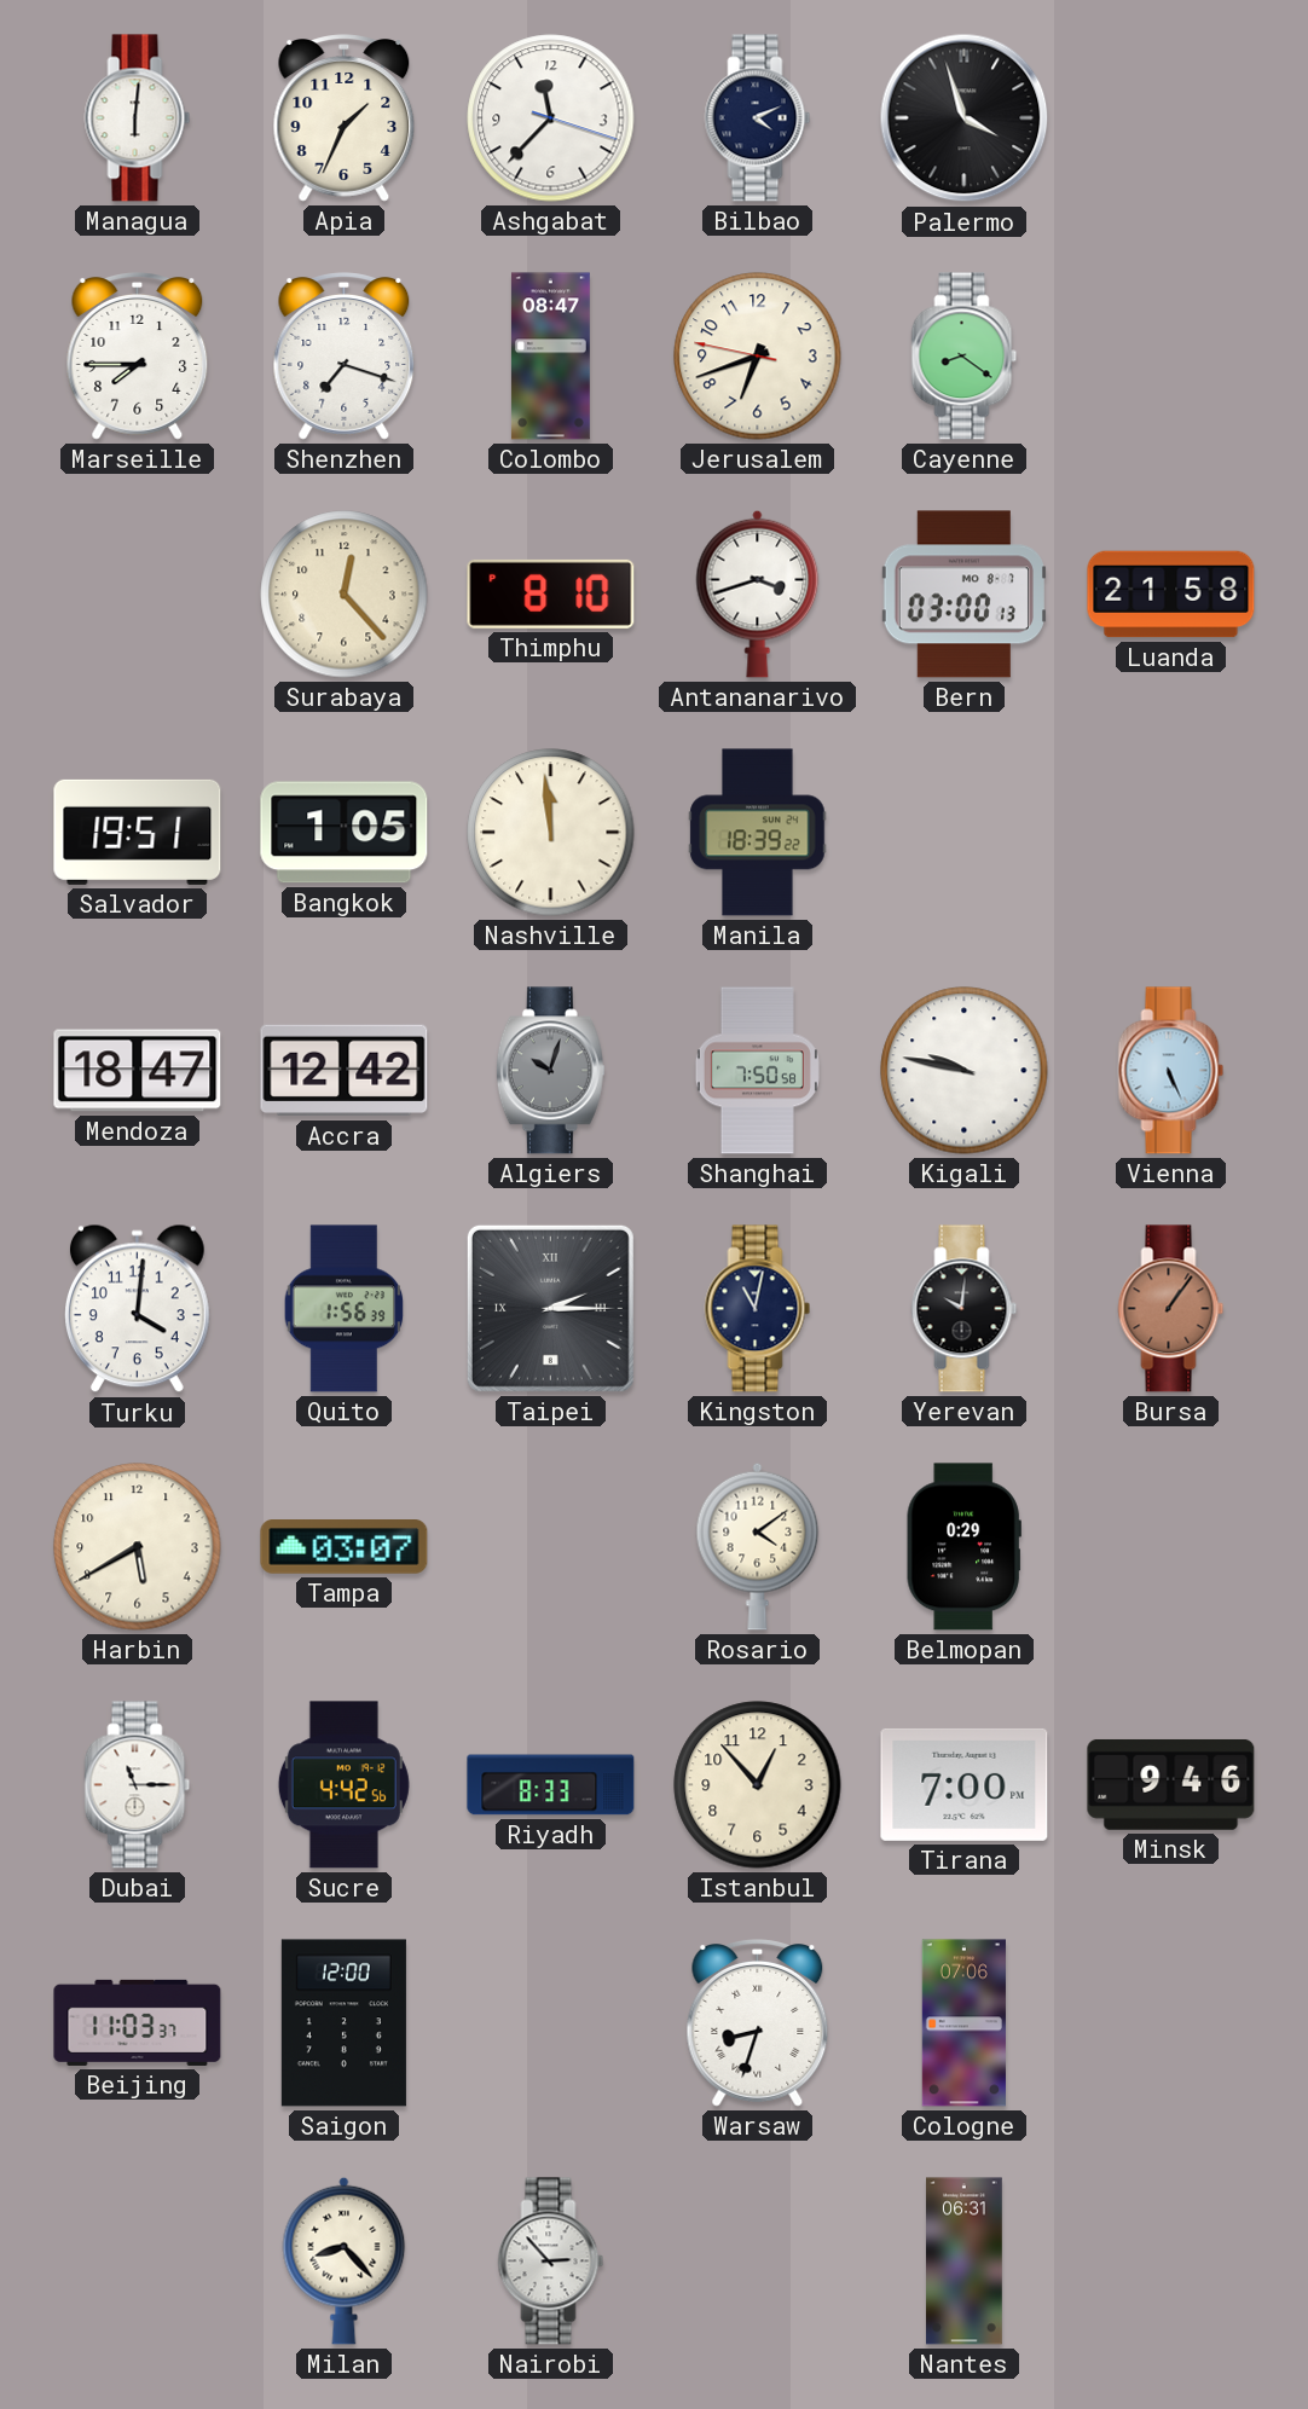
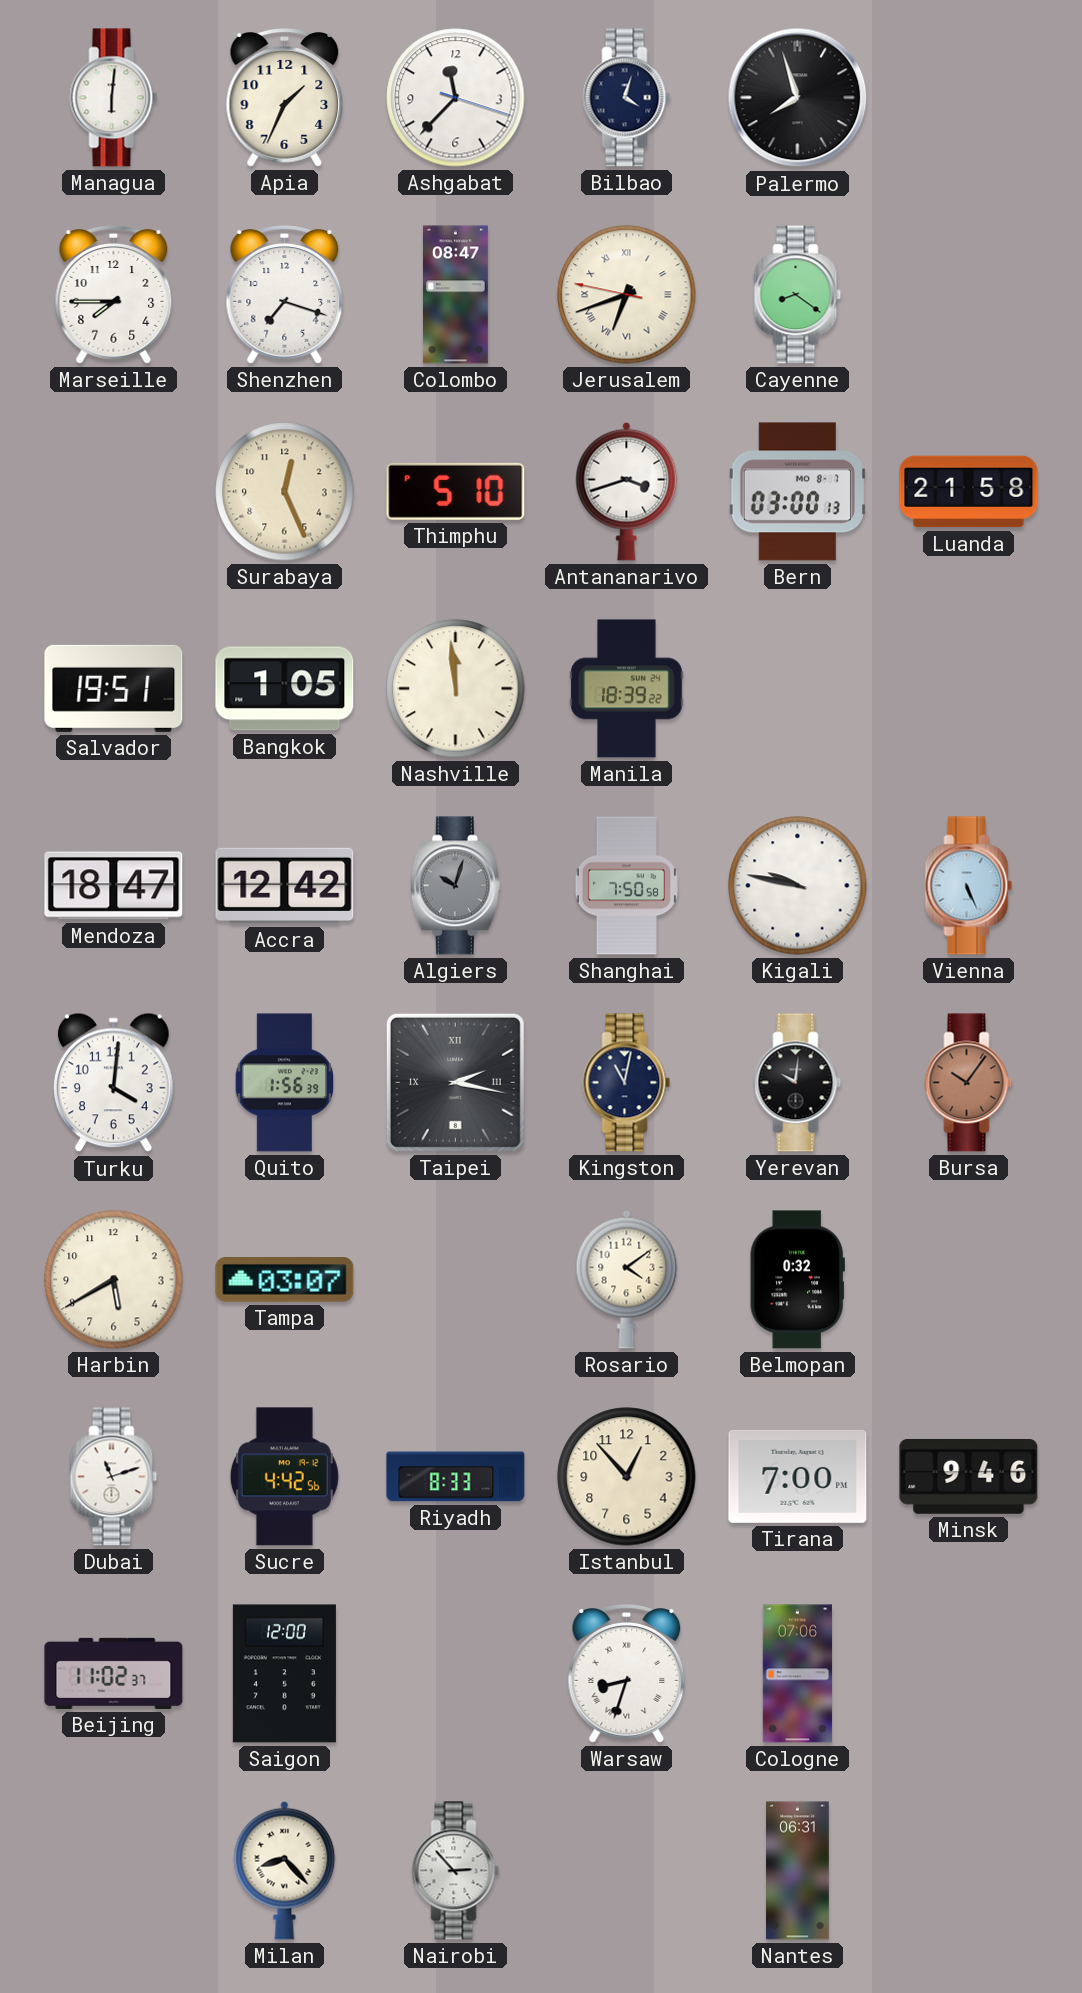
Bilbao: 4:11 -> 4:03
Palermo: 3:57 -> 7:57
Jerusalem numerals: Arabic -> Roman
Surabaya: 12:23 -> 12:26
Thimphu: 8:10 -> 5:10
Taipei: 2:15 -> 2:17
Bursa: 1:06 -> 10:06
Belmopan: 0:29 -> 0:32
Dubai: 11:15 -> 11:12
Beijing: 11:03 -> 11:02
